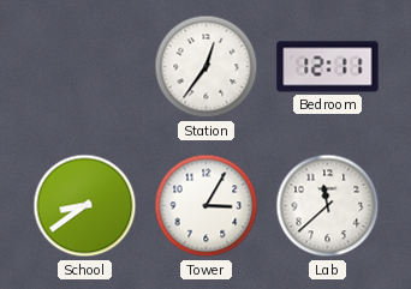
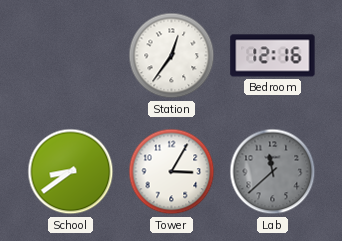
Bedroom: 12:11 -> 12:16
Lab dial: white -> grey
